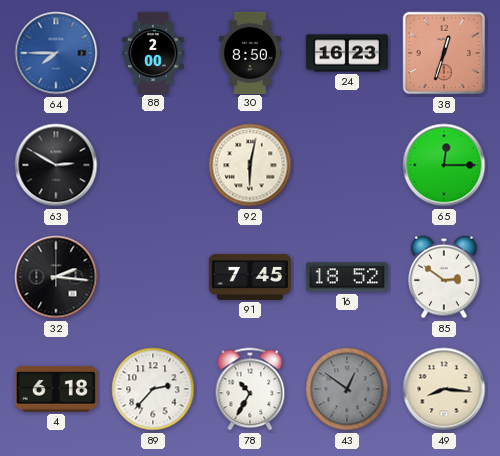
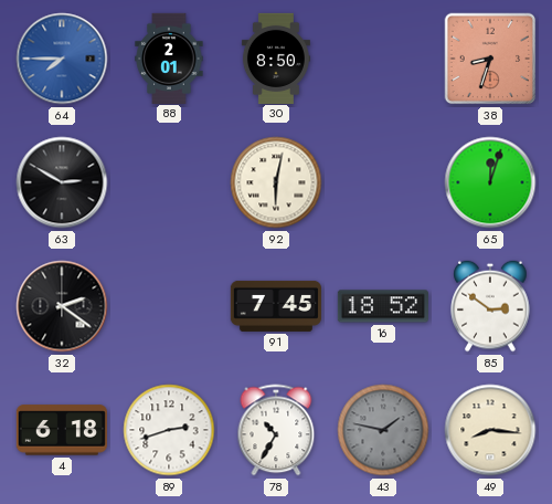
88: 2:00 -> 2:01
24: 16:23 -> none
38: 12:33 -> 8:33
65: 12:15 -> 12:03
32: 2:16 -> 2:21
89: 2:37 -> 2:42
43: 12:51 -> 1:47
